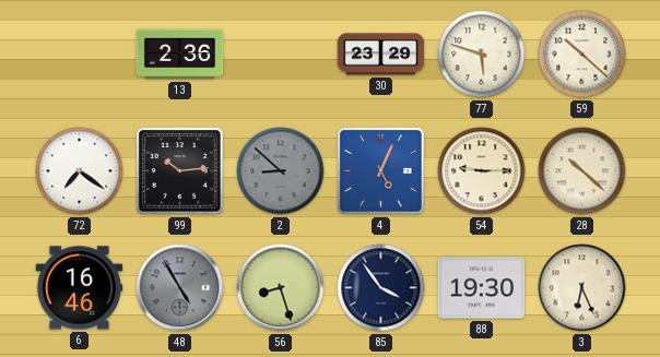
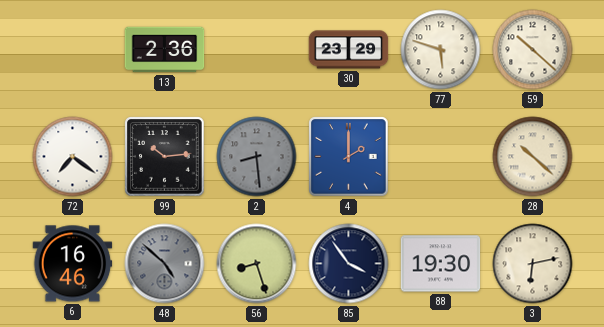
2: 8:52 -> 8:29
4: 5:04 -> 2:00
54: 9:15 -> none
48: 4:55 -> 4:52
3: 6:26 -> 6:13
